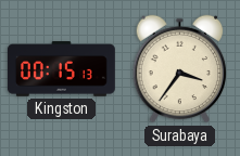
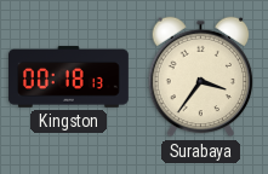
Kingston: 00:15 -> 00:18
